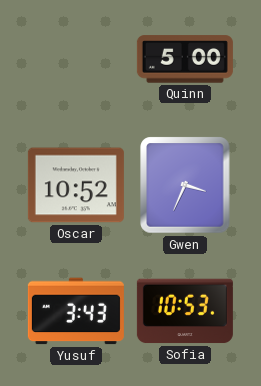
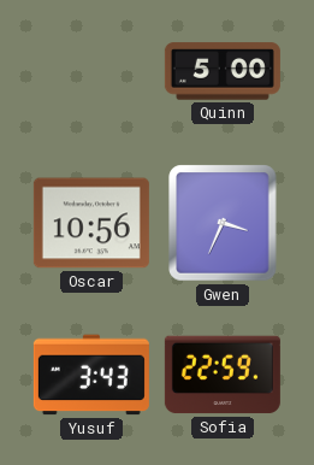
Oscar: 10:52 -> 10:56
Sofia: 10:53 -> 22:59
